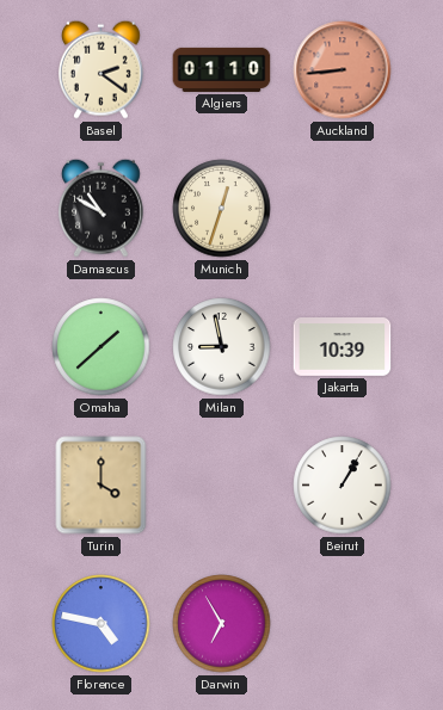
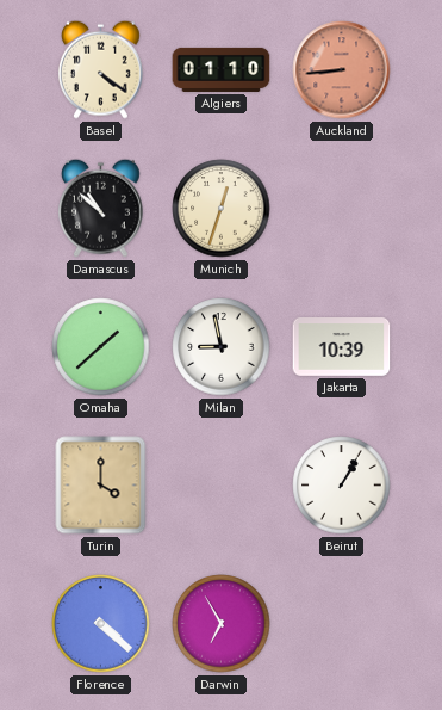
Basel: 2:21 -> 4:21
Damascus: 10:50 -> 10:52
Florence: 4:47 -> 4:22
